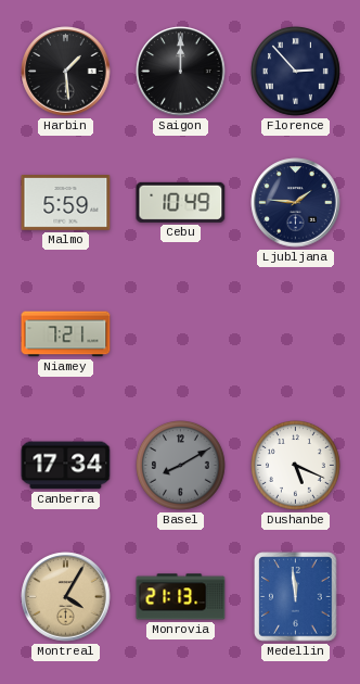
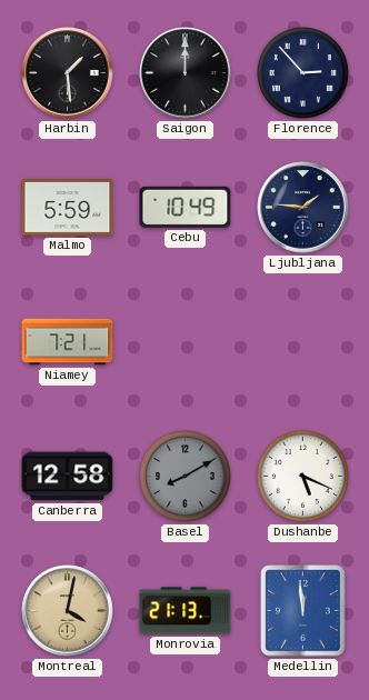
Canberra: 17:34 -> 12:58
Montreal: 4:05 -> 4:02
